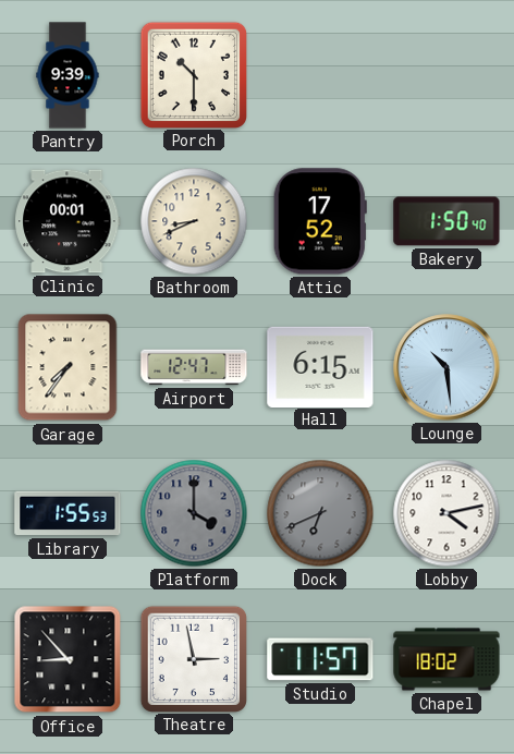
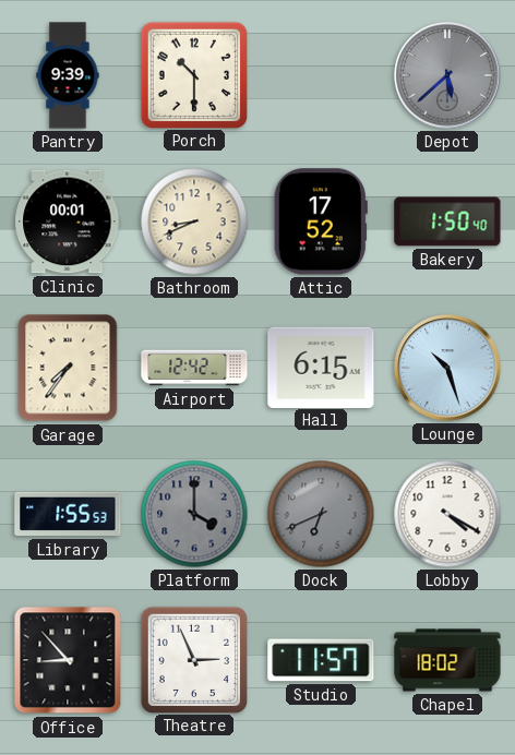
Depot: none -> 5:38
Airport: 12:47 -> 12:42
Lounge: 10:29 -> 10:27
Lobby: 4:13 -> 4:20
Theatre: 2:58 -> 2:56
